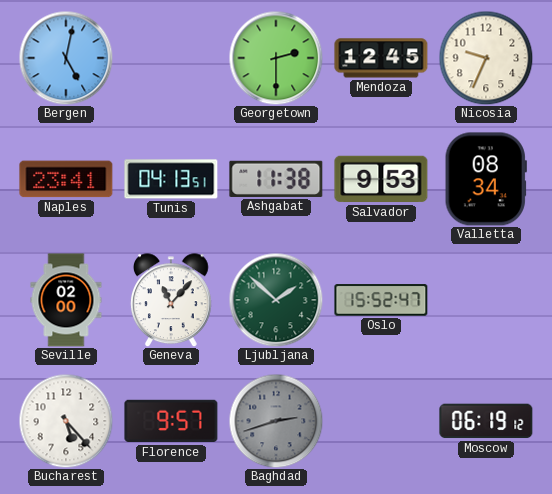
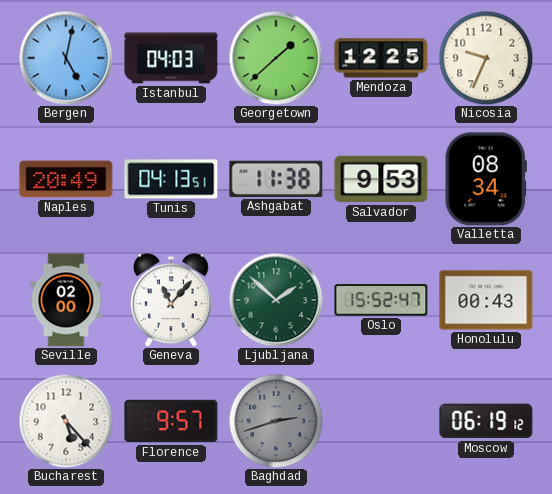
Istanbul: none -> 04:03
Georgetown: 2:30 -> 1:38
Mendoza: 12:45 -> 12:25
Naples: 23:41 -> 20:49
Honolulu: none -> 00:43
